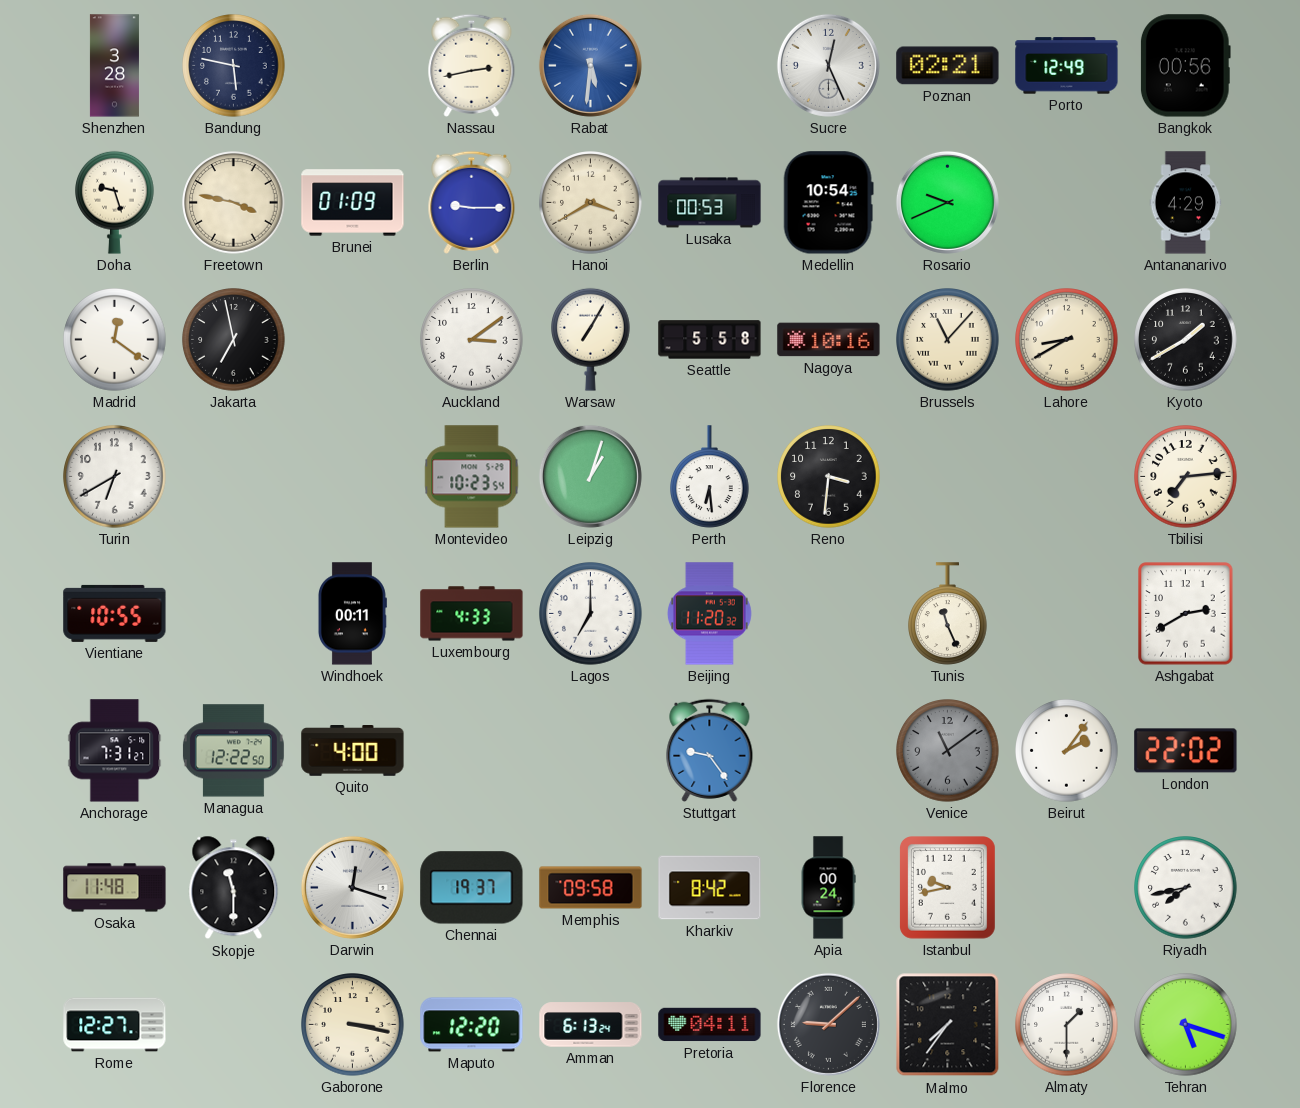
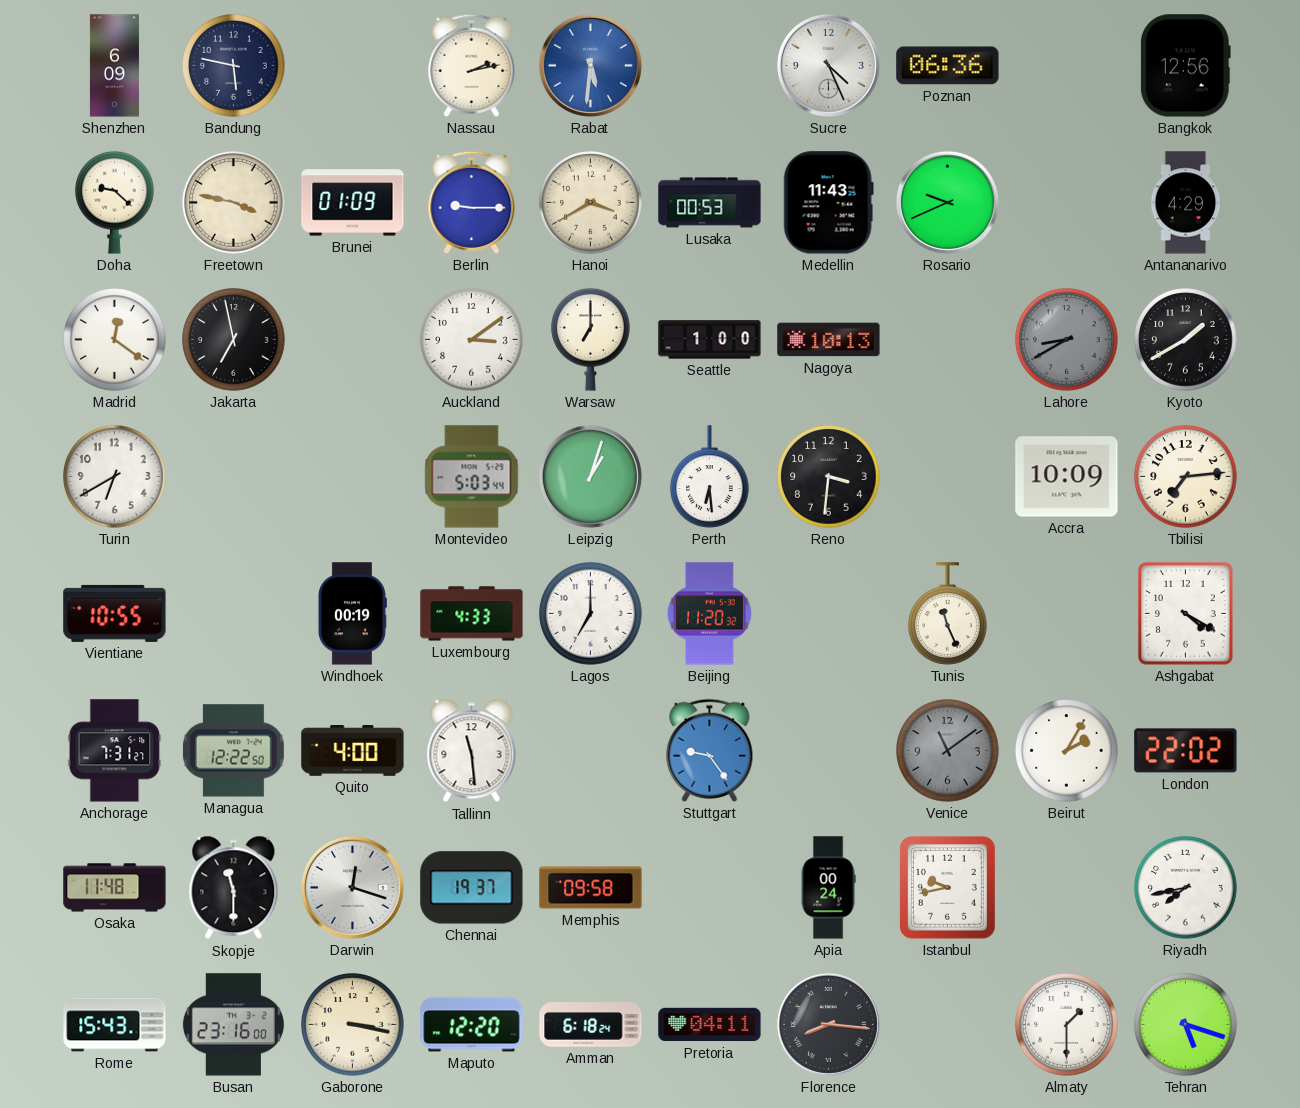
Shenzhen: 3:28 -> 6:09
Nassau: 2:43 -> 2:13
Sucre: 12:26 -> 4:26
Poznan: 02:21 -> 06:36
Porto: 12:49 -> none
Bangkok: 00:56 -> 12:56
Doha: 9:27 -> 9:22
Medellin: 10:54 -> 11:43
Warsaw: 7:05 -> 7:00
Seattle: 5:58 -> 1:00
Nagoya: 10:16 -> 10:13
Brussels: 11:07 -> none
Lahore dial: cream -> grey
Montevideo: 10:23 -> 5:03
Accra: none -> 10:09
Windhoek: 00:11 -> 00:19
Ashgabat: 2:40 -> 4:20
Tallinn: none -> 11:29
Beirut: 2:06 -> 2:05
Kharkiv: 8:42 -> none
Rome: 12:27 -> 15:43
Busan: none -> 23:16
Amman: 6:13 -> 6:18
Florence: 9:08 -> 8:16
Malmo: 7:36 -> none
